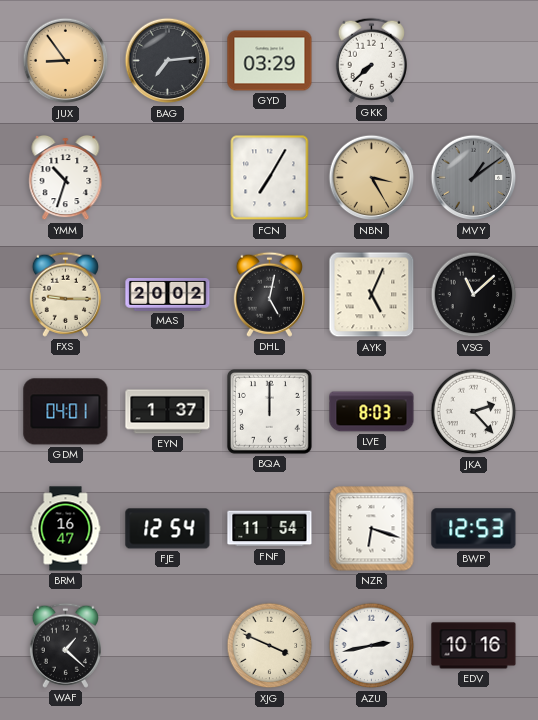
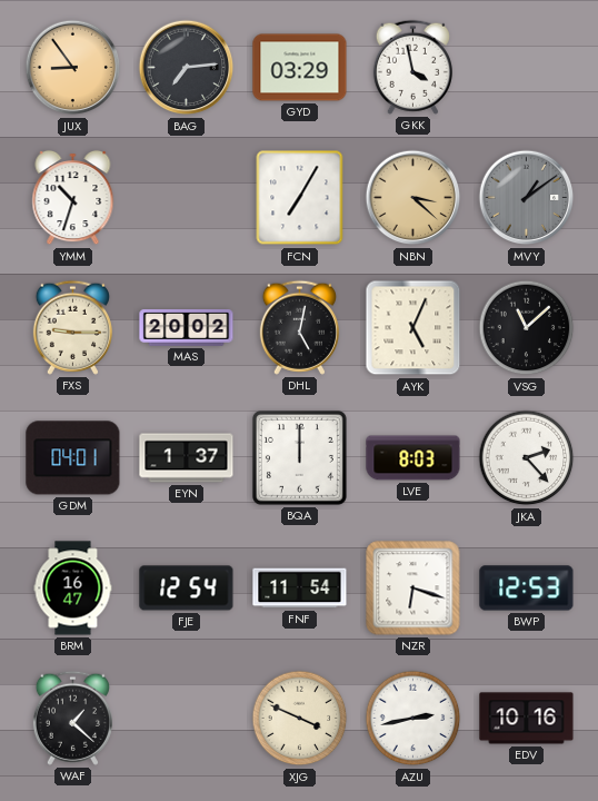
GKK: 7:38 -> 3:58
NBN: 3:25 -> 3:22
